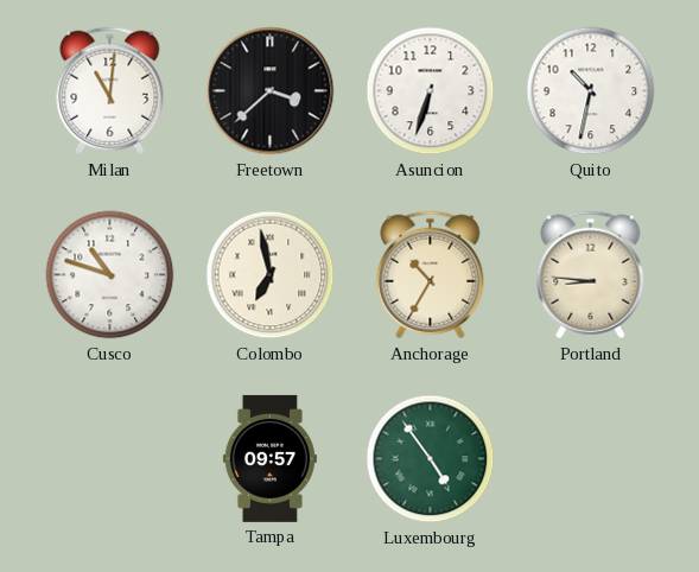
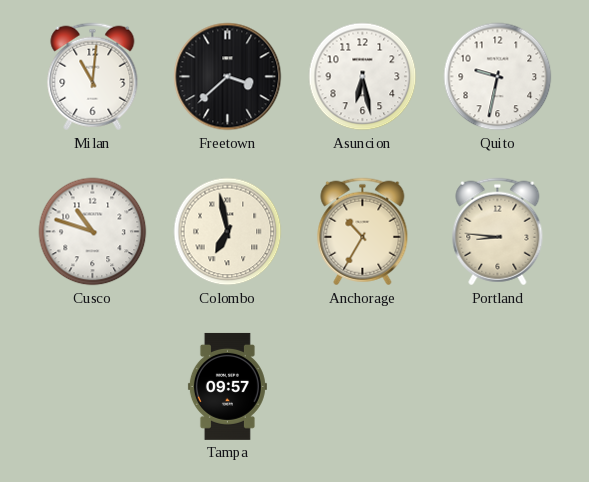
Asuncion: 6:33 -> 6:28
Quito: 10:32 -> 9:32
Luxembourg: 4:54 -> none
